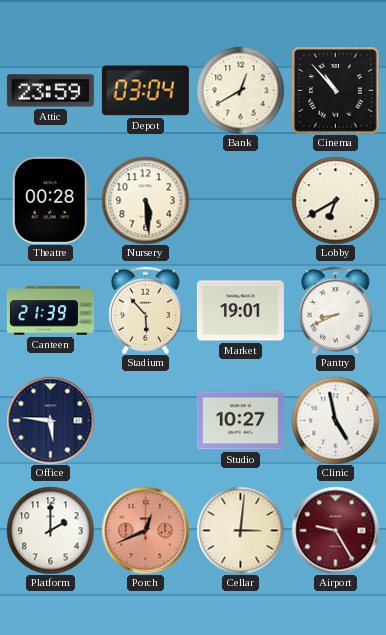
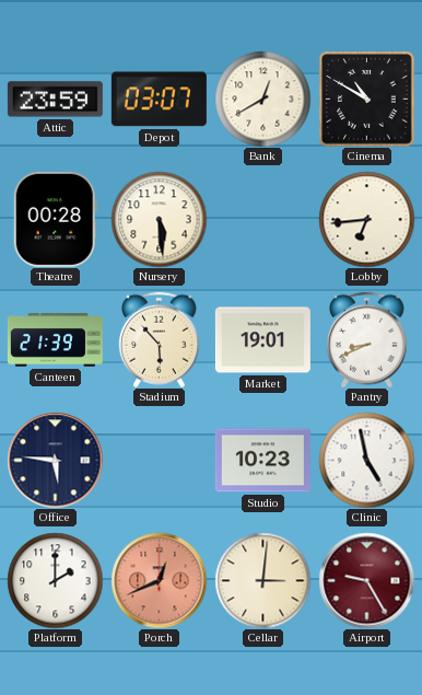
Depot: 03:04 -> 03:07
Cinema: 10:53 -> 10:50
Lobby: 6:40 -> 6:44
Studio: 10:27 -> 10:23
